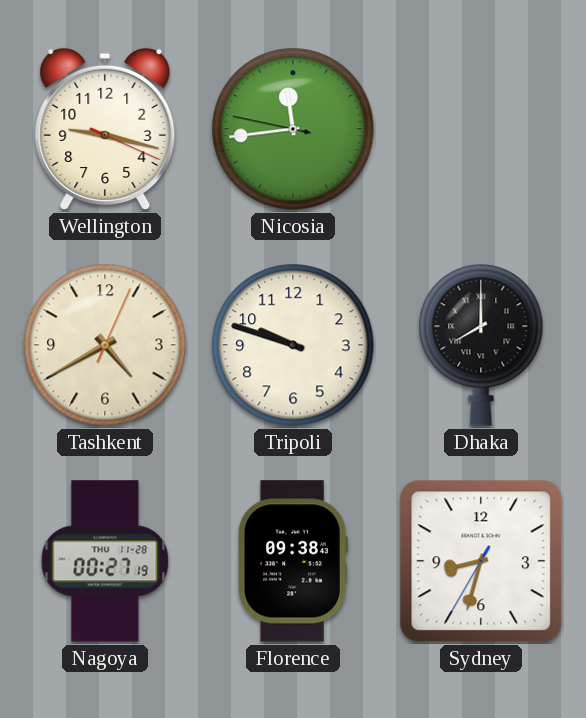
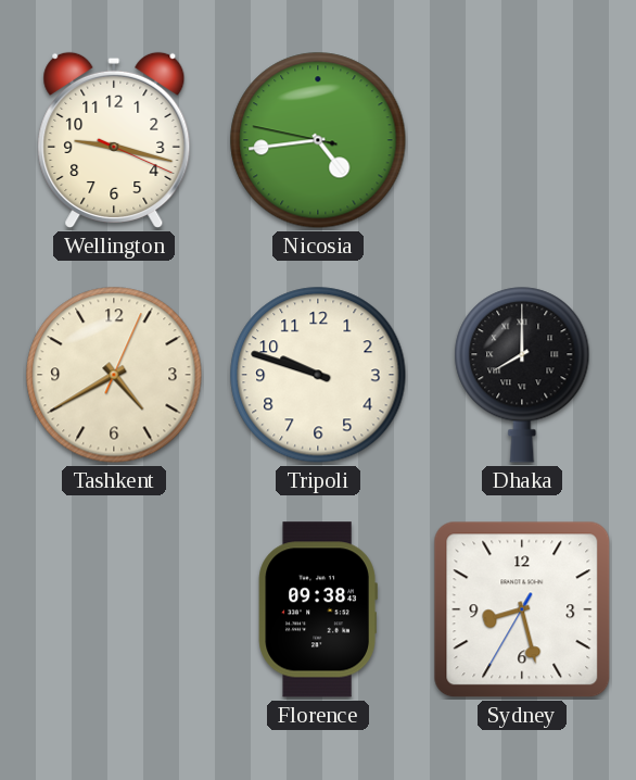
Nicosia: 11:43 -> 4:43
Nagoya: 00:27 -> none
Sydney: 8:32 -> 8:27
